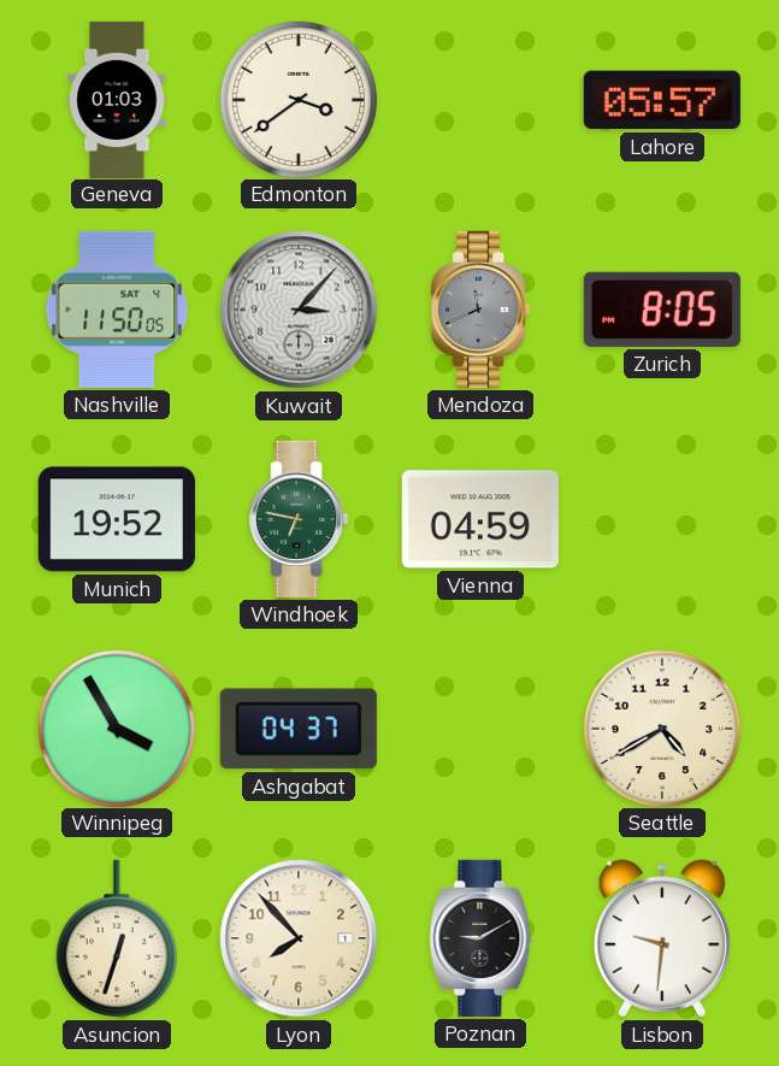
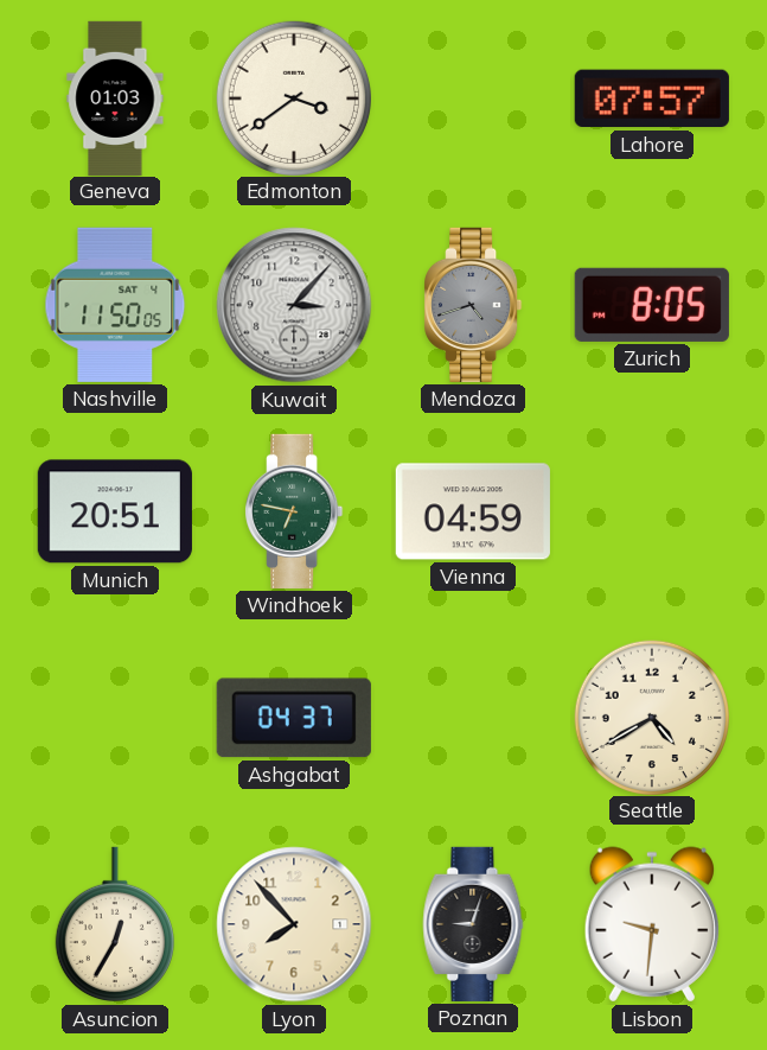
Lahore: 05:57 -> 07:57
Mendoza: 11:41 -> 4:42
Munich: 19:52 -> 20:51
Winnipeg: 3:55 -> none
Asuncion: 12:33 -> 12:35
Poznan: 9:10 -> 9:03
